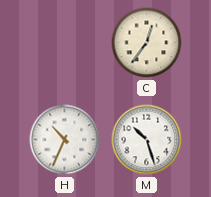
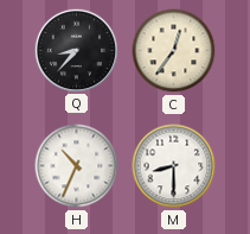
Q: none -> 8:37
M: 10:27 -> 8:30
